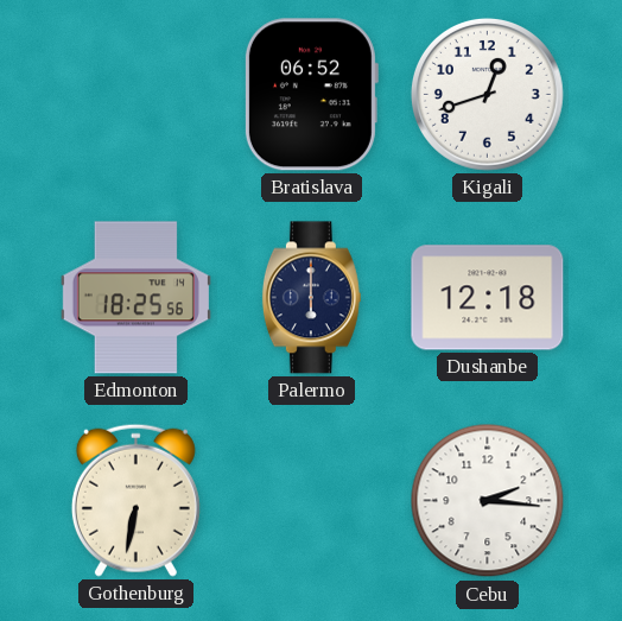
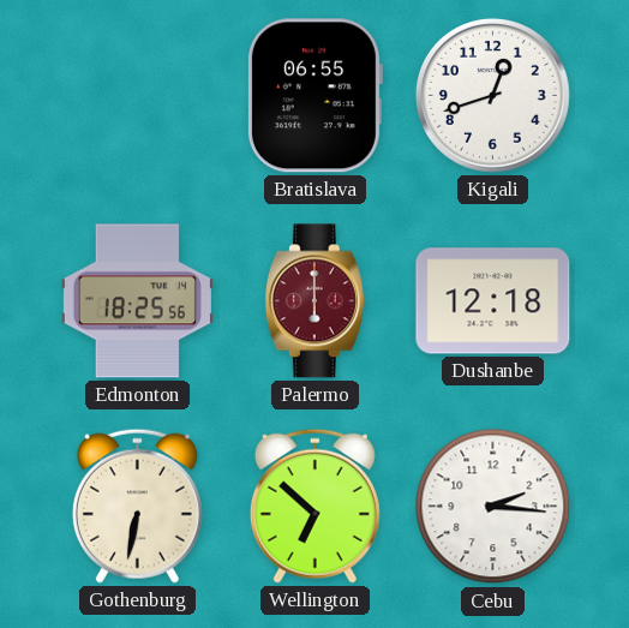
Bratislava: 06:52 -> 06:55
Palermo dial: navy -> burgundy
Wellington: none -> 6:52
